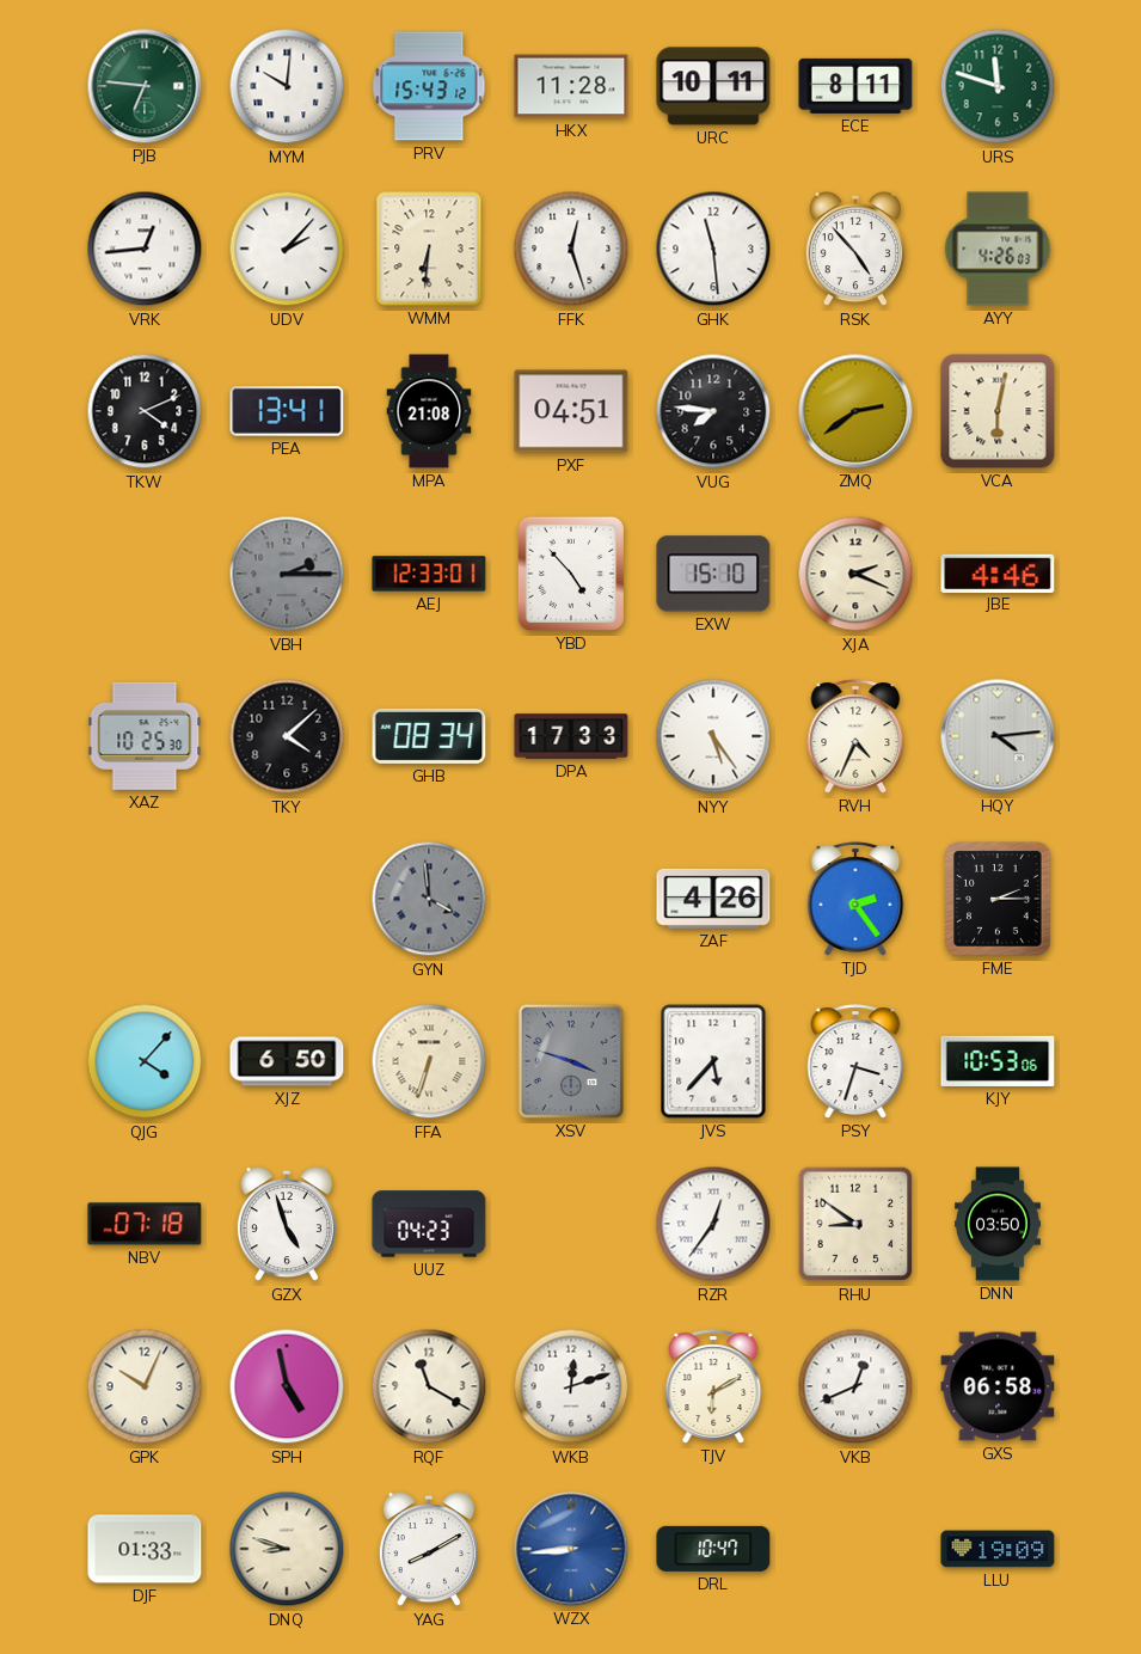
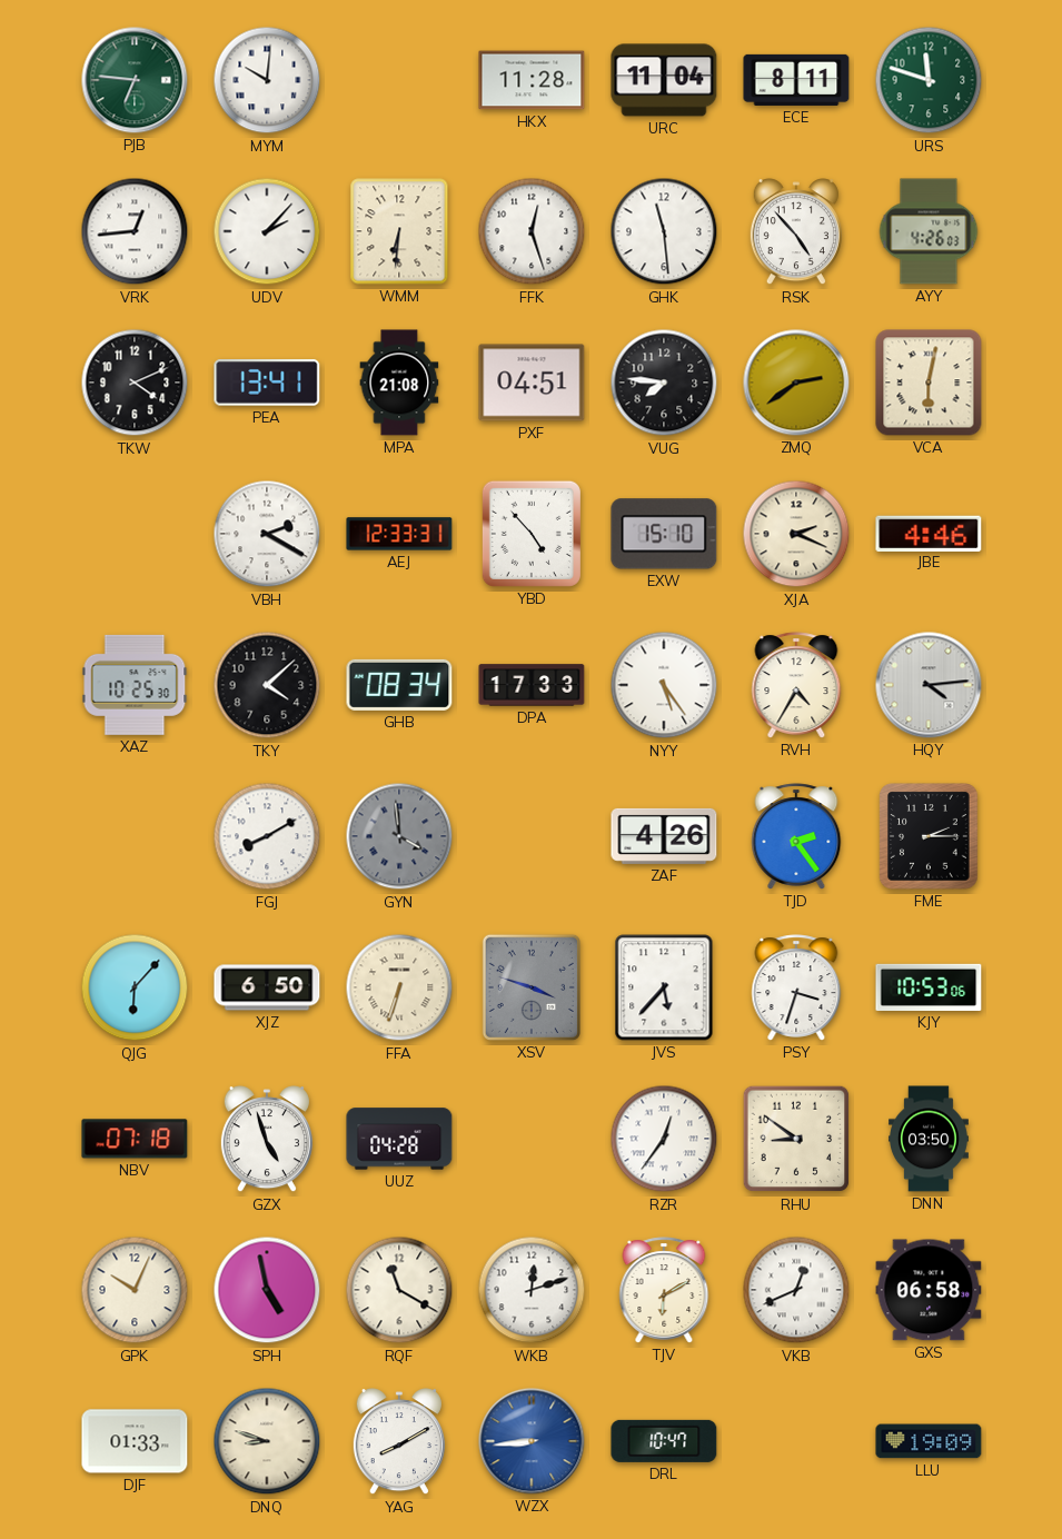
PRV: 15:43 -> none
URC: 10:11 -> 11:04
VBH: 2:15 -> 2:20
VBH dial: grey -> white
AEJ: 12:33:01 -> 12:33:31
RVH: 4:34 -> 4:35
FGJ: none -> 8:10
QJG: 4:07 -> 6:07
UUZ: 04:23 -> 04:28
